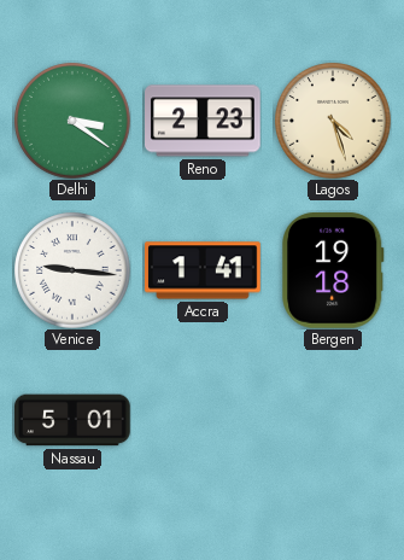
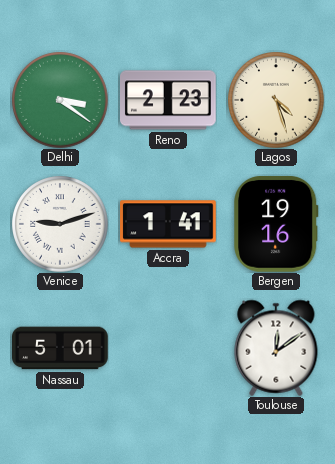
Venice: 9:16 -> 9:12
Bergen: 19:18 -> 19:16
Toulouse: none -> 12:09
